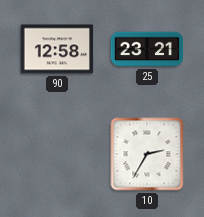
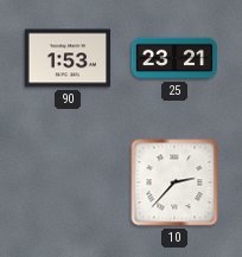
90: 12:58 -> 1:53
10: 2:35 -> 2:37
